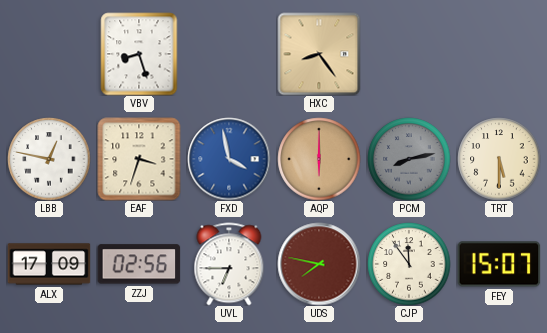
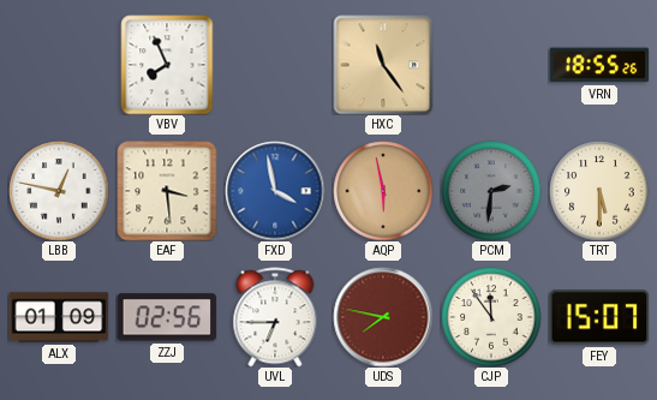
VBV: 8:27 -> 7:56
HXC: 8:24 -> 11:24
VRN: none -> 18:55
EAF: 3:33 -> 3:29
AQP: 6:00 -> 5:58
PCM: 8:13 -> 2:31
ALX: 17:09 -> 01:09
